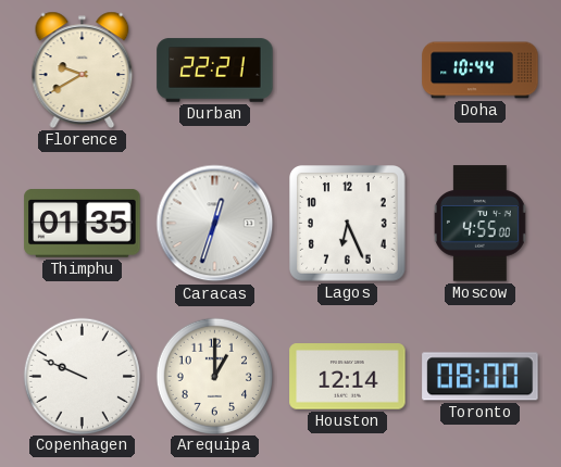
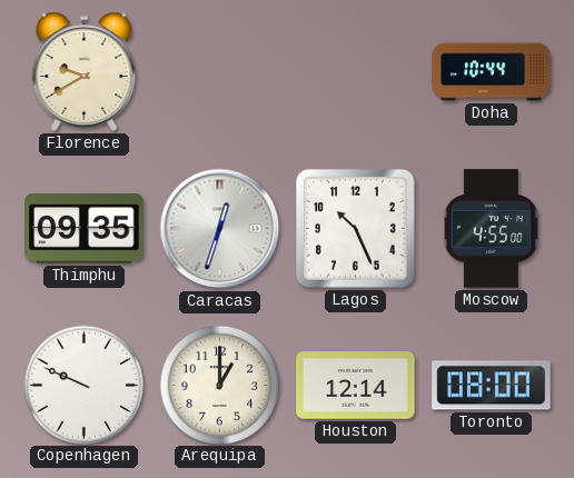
Durban: 22:21 -> none
Thimphu: 01:35 -> 09:35
Lagos: 6:26 -> 10:26
